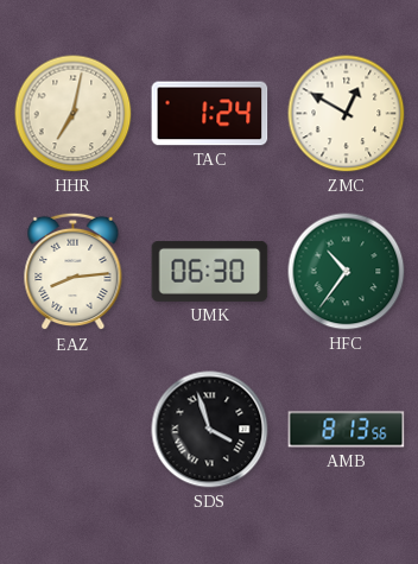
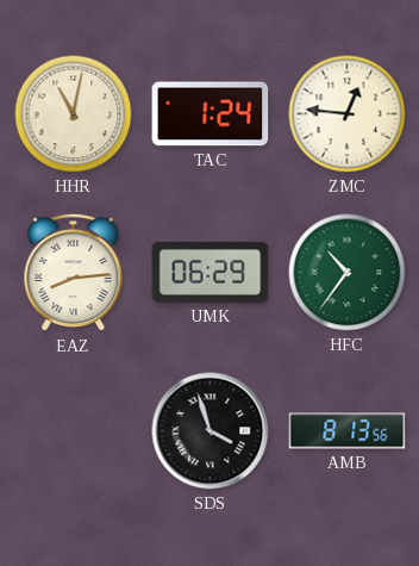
HHR: 7:02 -> 11:02
ZMC: 12:50 -> 12:46
UMK: 06:30 -> 06:29
